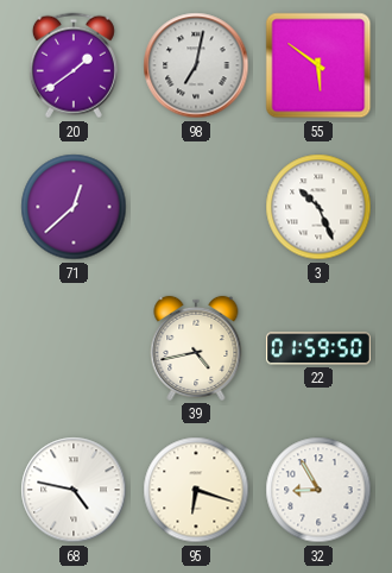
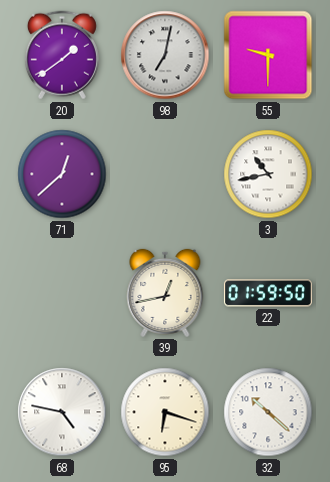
55: 5:51 -> 9:30
3: 10:26 -> 10:43
39: 4:43 -> 12:43
32: 8:55 -> 10:22
